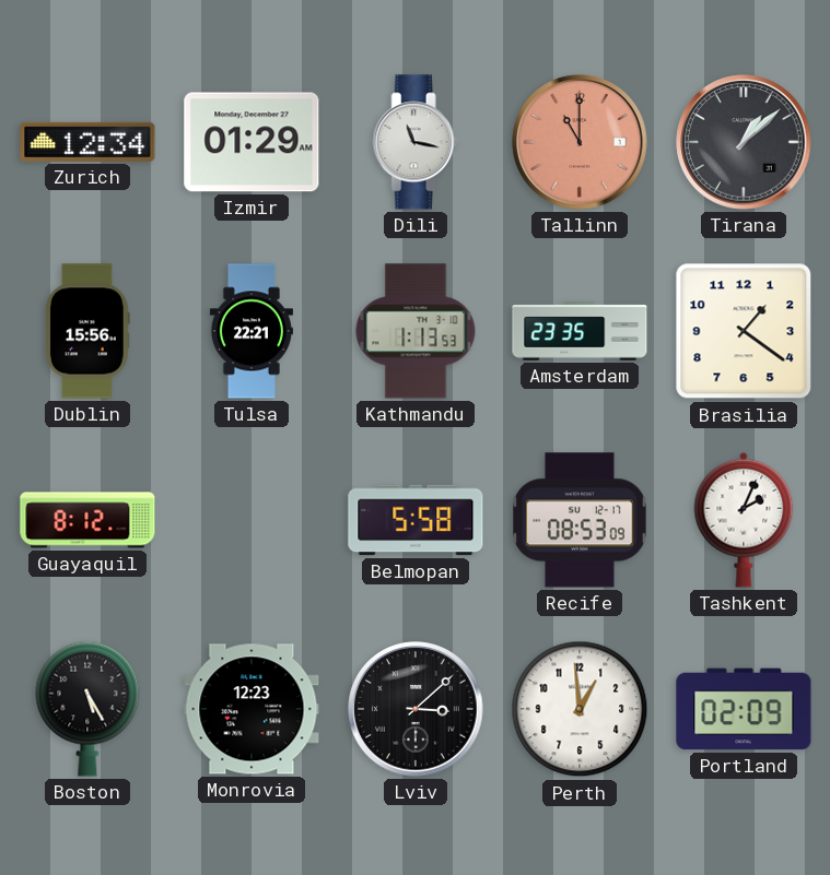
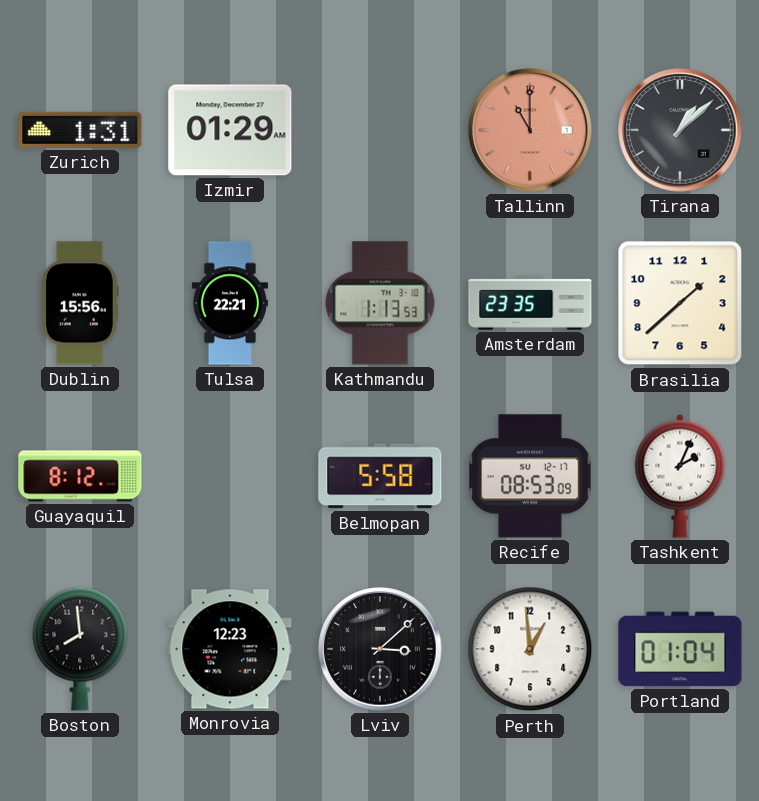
Zurich: 12:34 -> 1:31
Dili: 11:17 -> none
Brasilia: 1:21 -> 1:38
Boston: 5:25 -> 7:59
Portland: 02:09 -> 01:04
